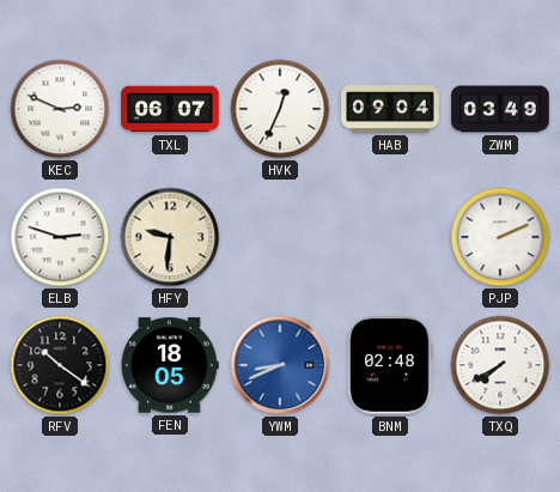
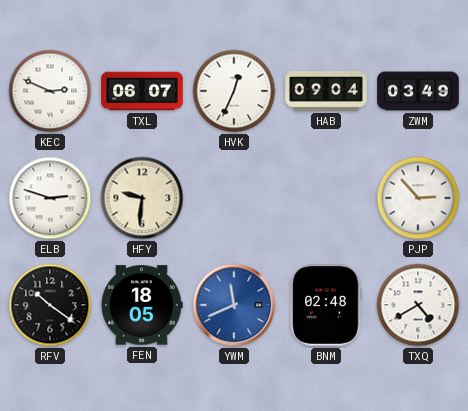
PJP: 2:11 -> 2:53
YWM: 8:41 -> 11:41
TXQ: 7:40 -> 4:40
